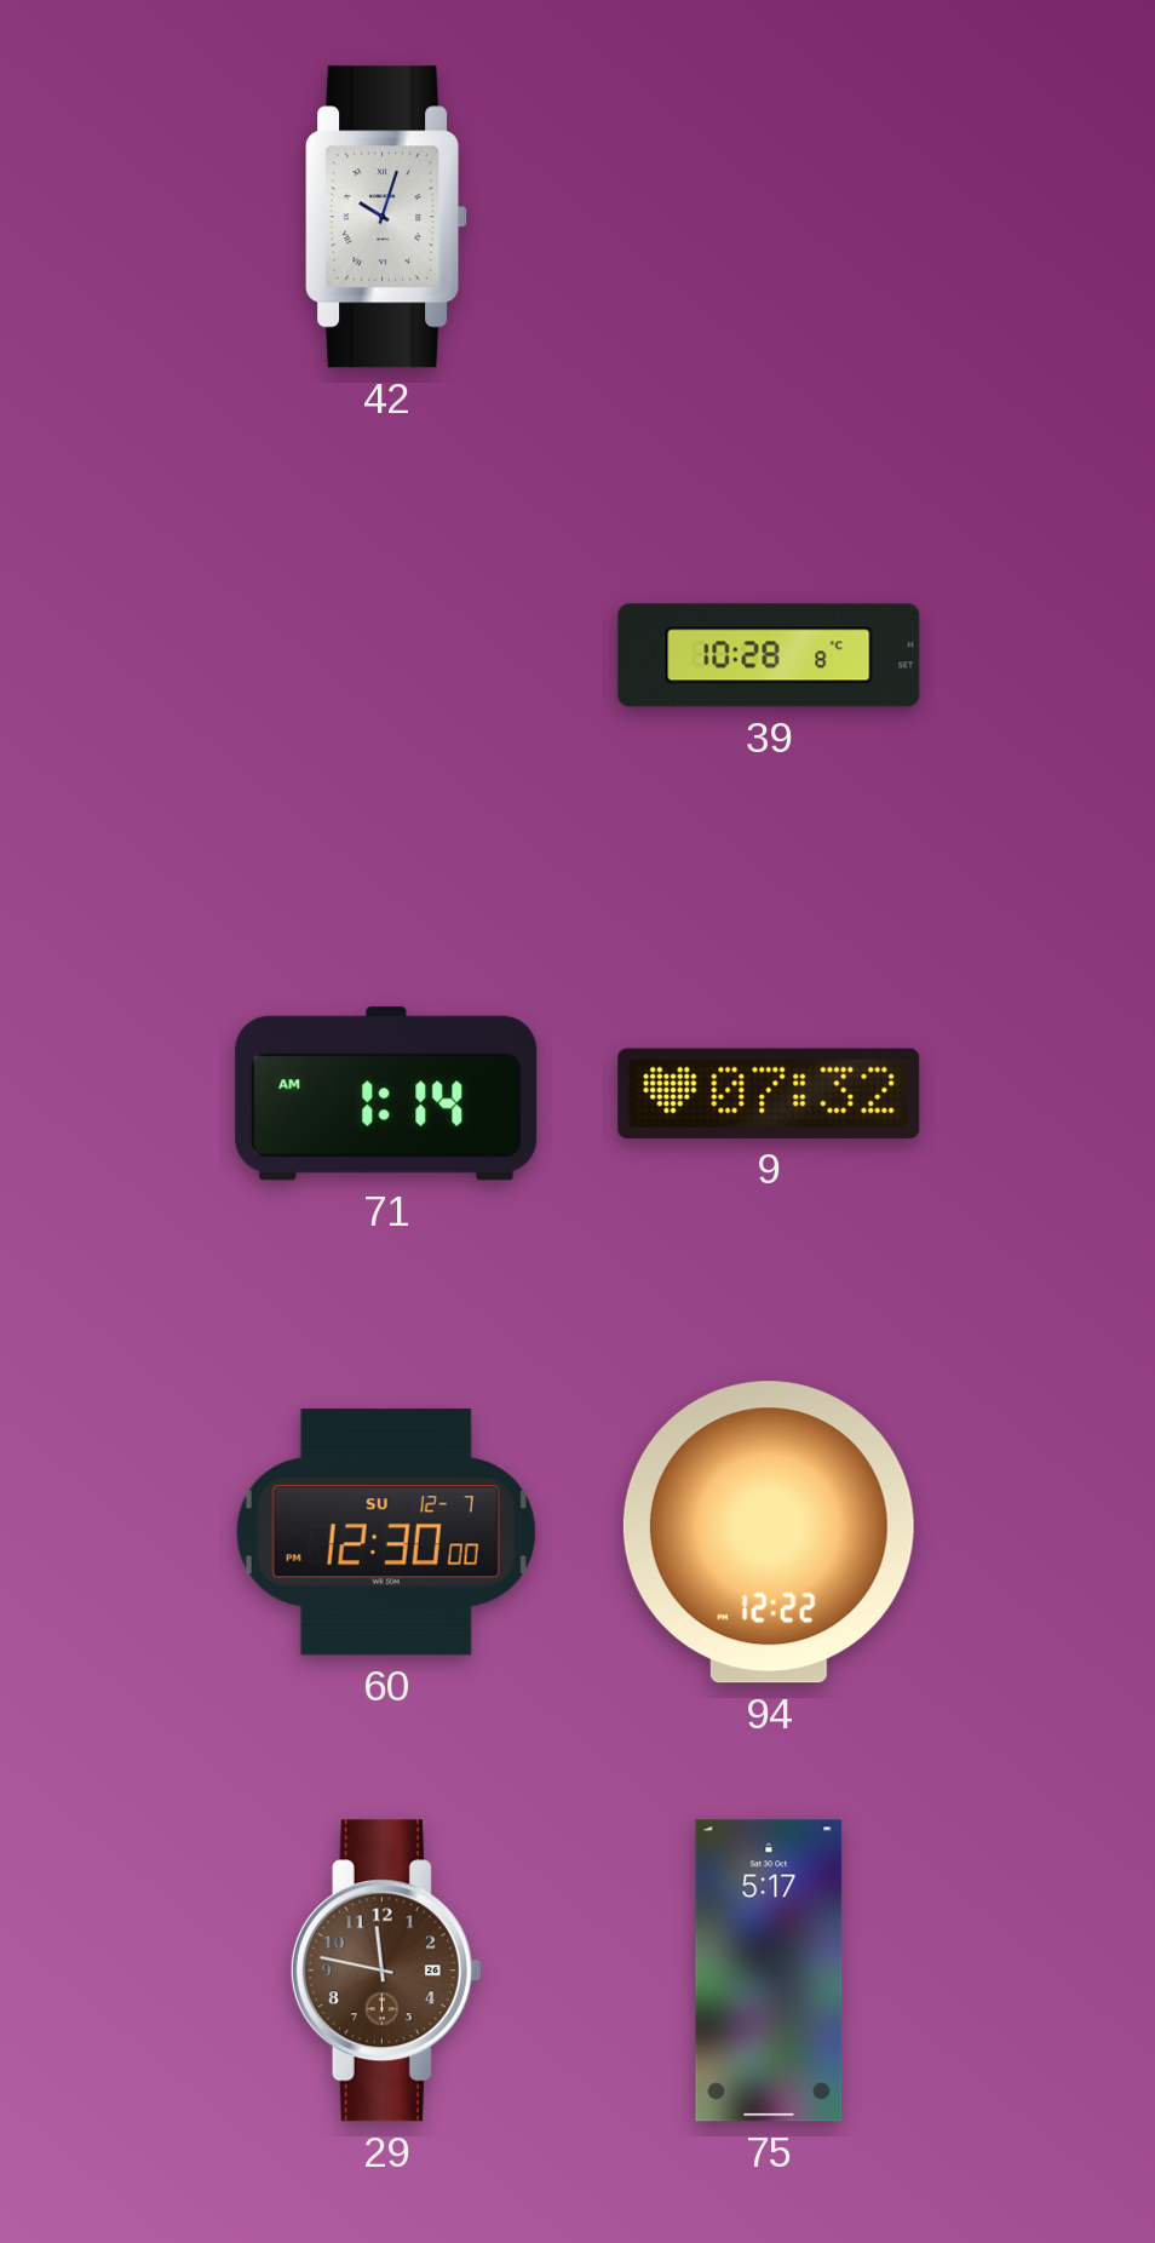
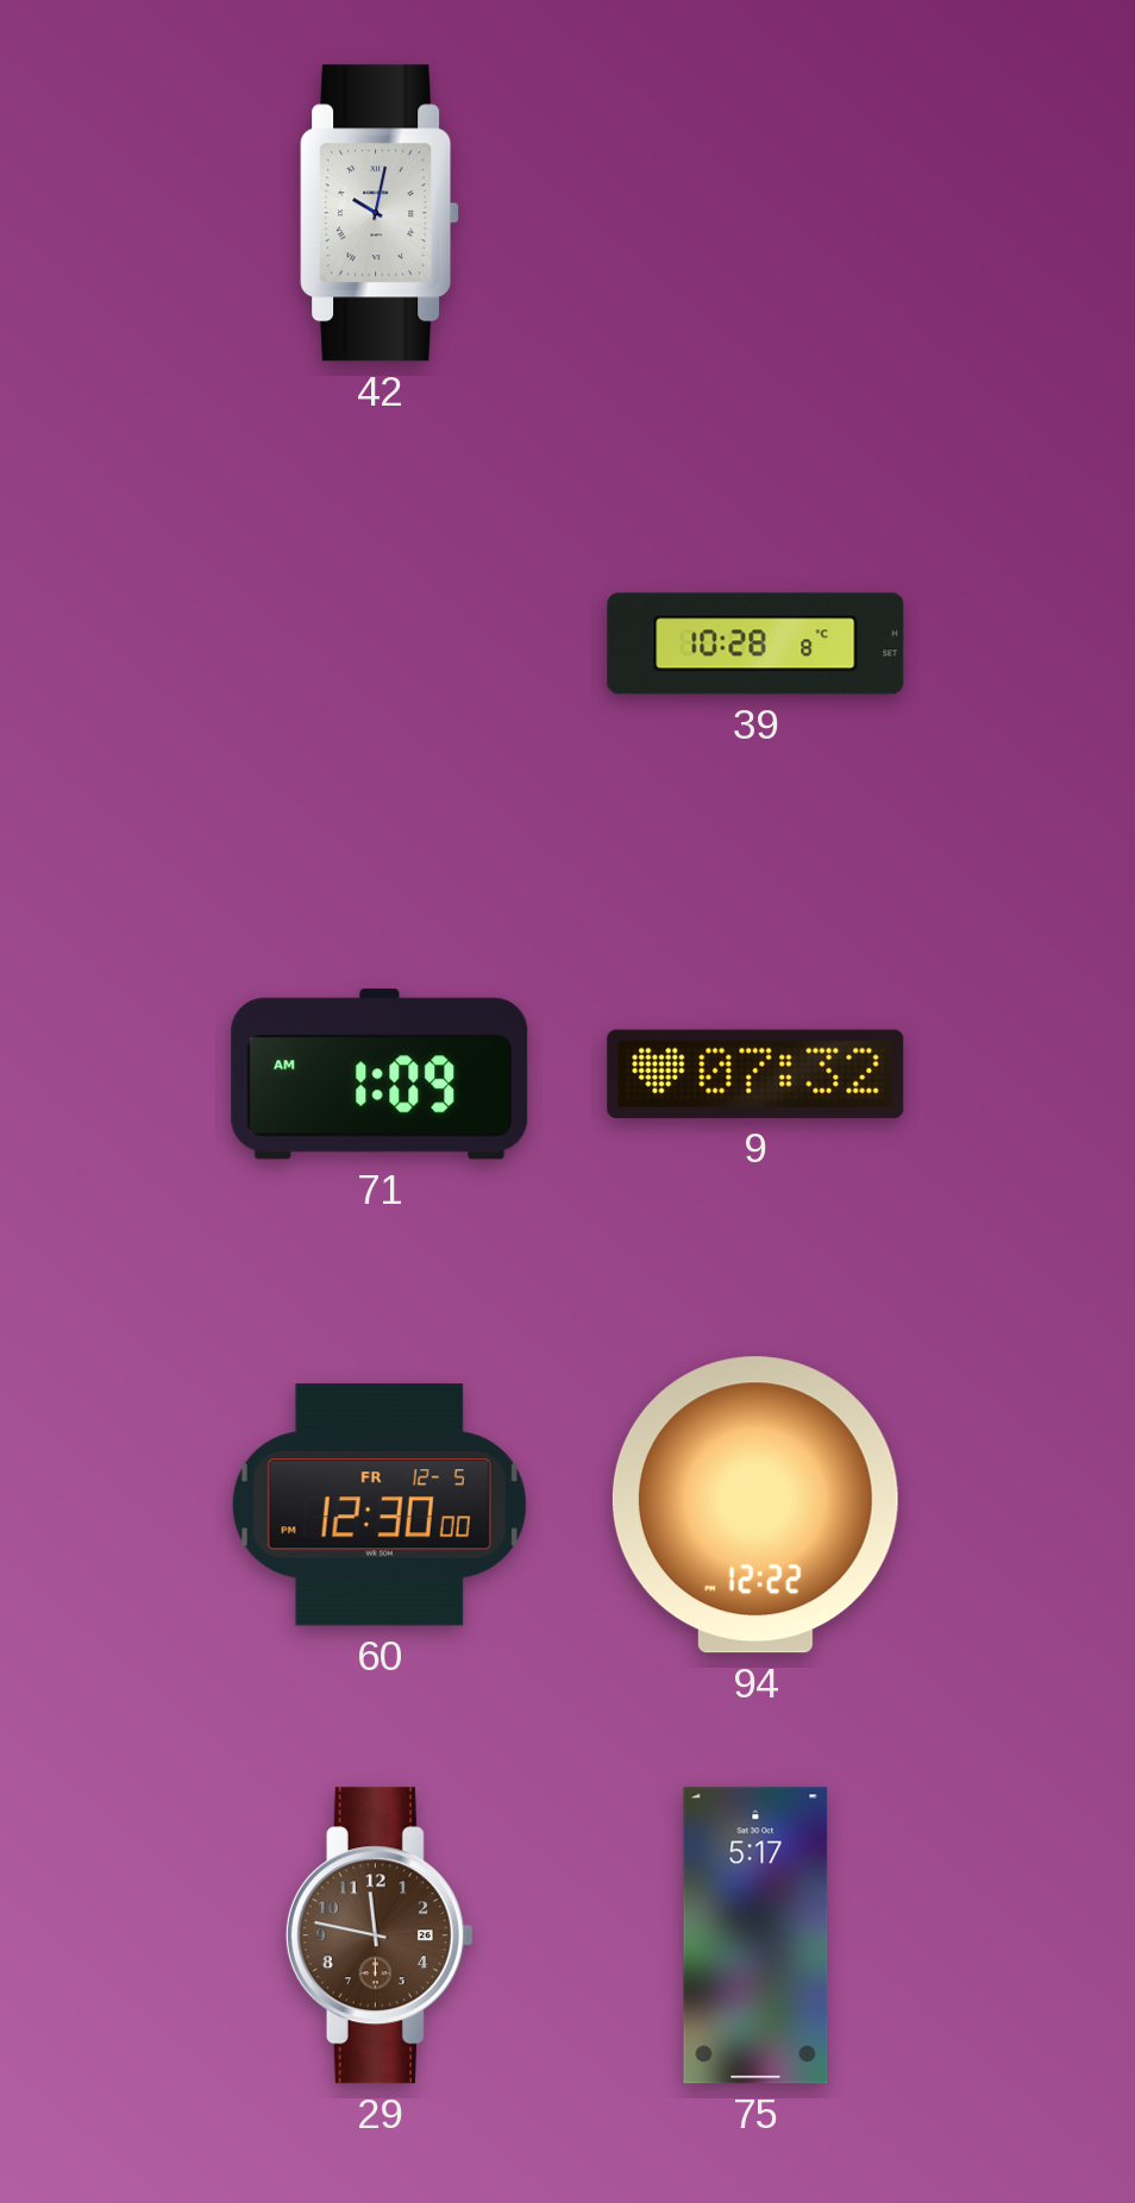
42: 10:03 -> 10:02
71: 1:14 -> 1:09
60 date: SU 12-7 -> FR 12-5
